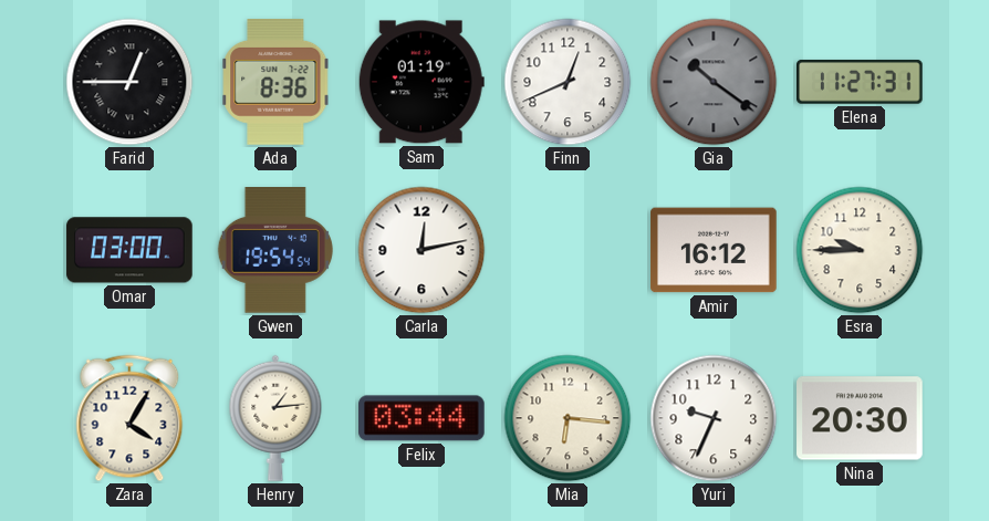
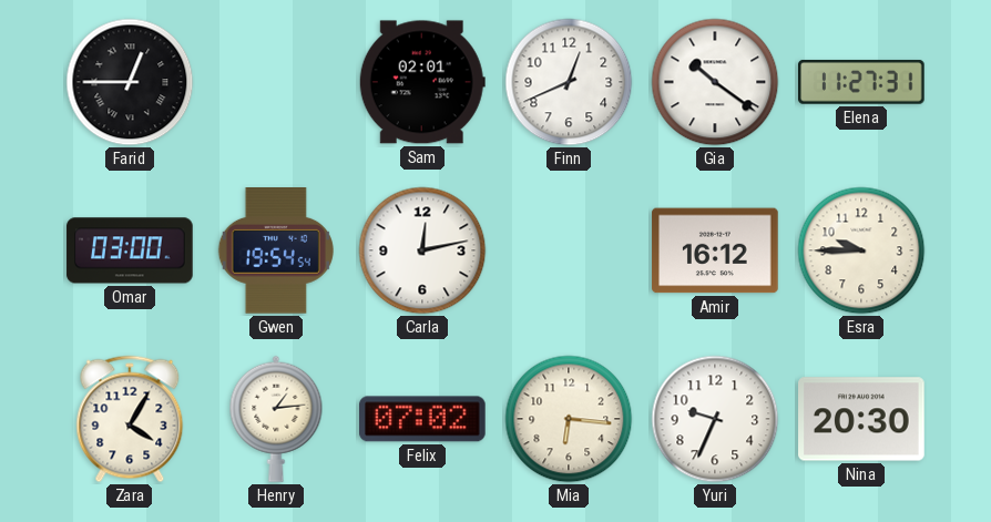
Ada: 8:36 -> none
Sam: 01:19 -> 02:01
Gia dial: grey -> white
Felix: 03:44 -> 07:02
